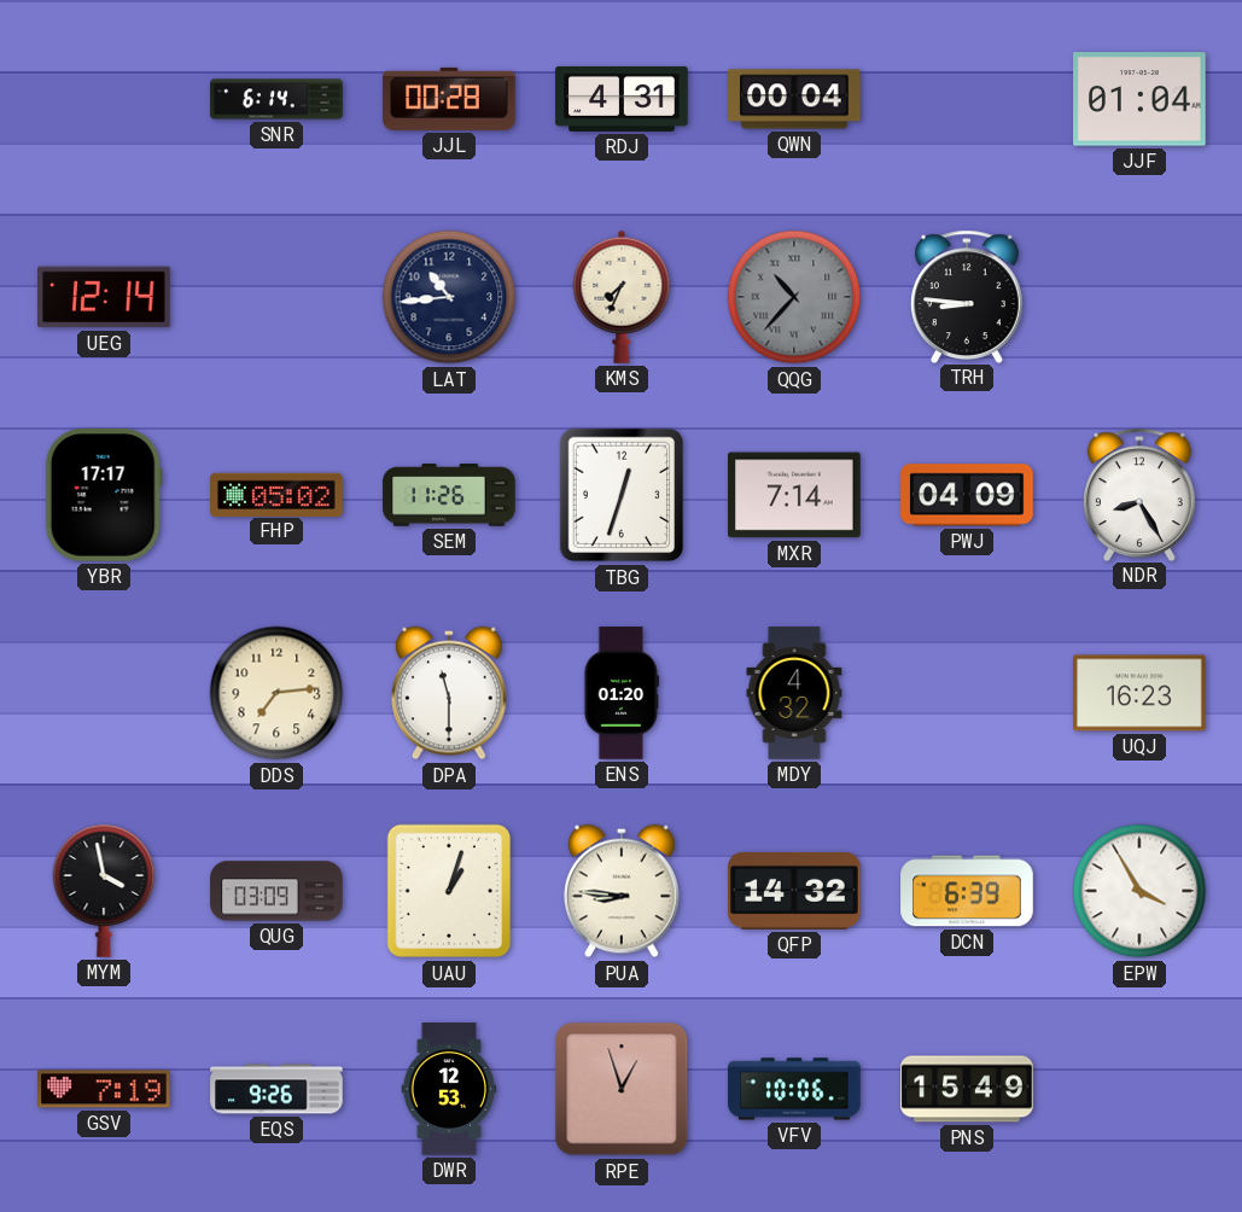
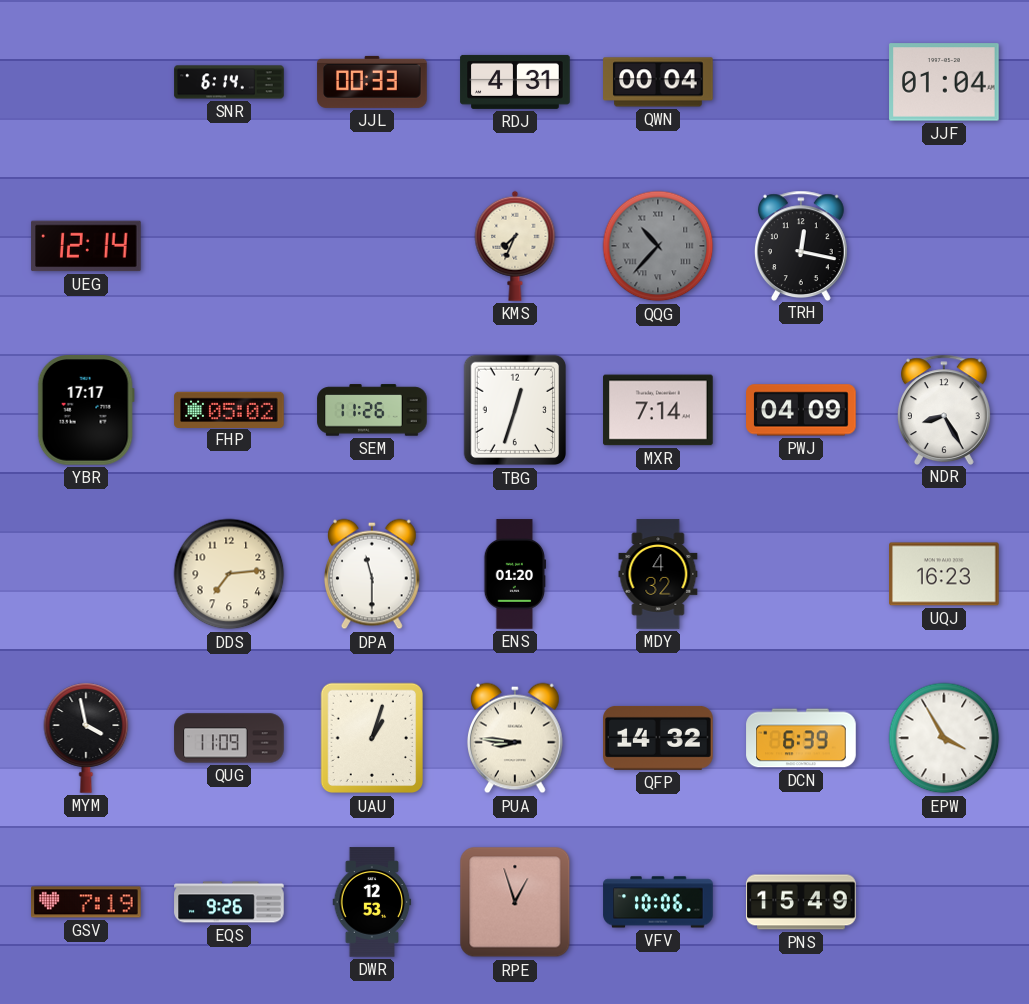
JJL: 00:28 -> 00:33
LAT: 10:44 -> none
TRH: 8:46 -> 12:17
QUG: 03:09 -> 11:09
